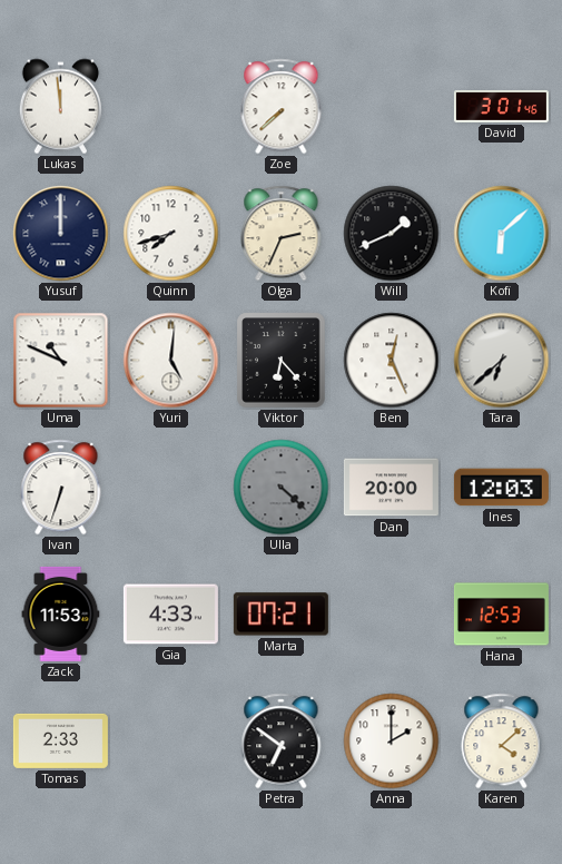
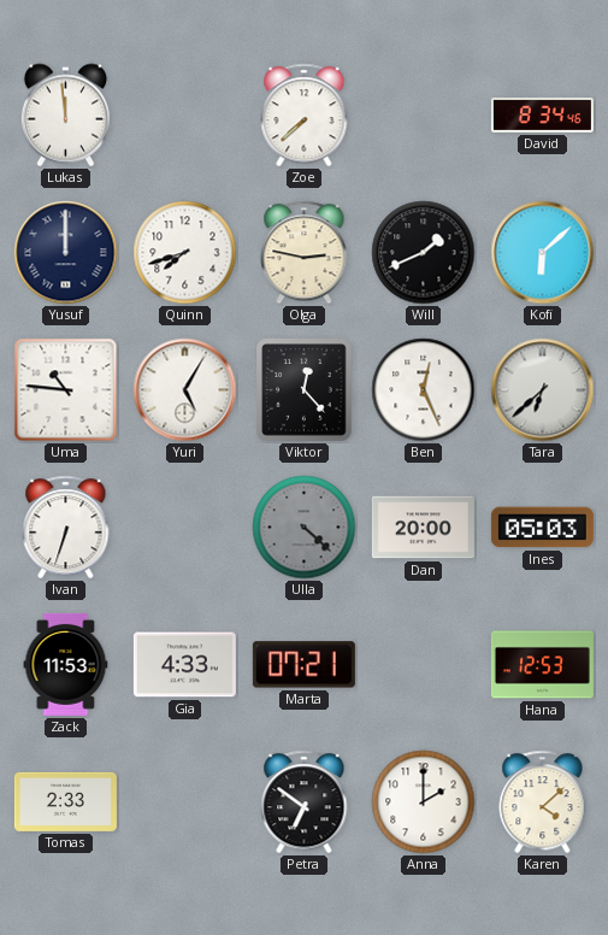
David: 3:01 -> 8:34
Olga: 2:34 -> 2:47
Uma: 10:49 -> 10:46
Yuri: 5:01 -> 5:05
Viktor: 6:23 -> 12:23
Ines: 12:03 -> 05:03
